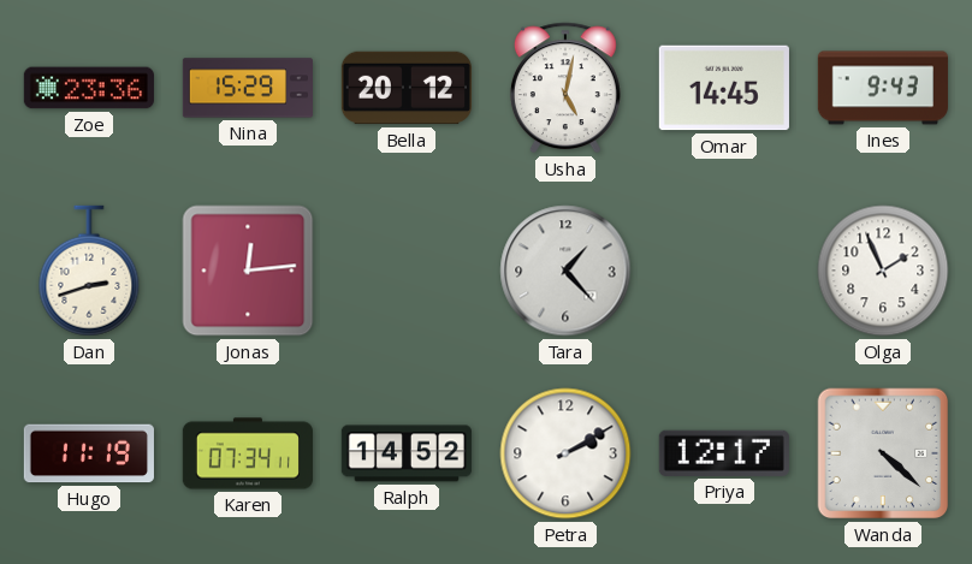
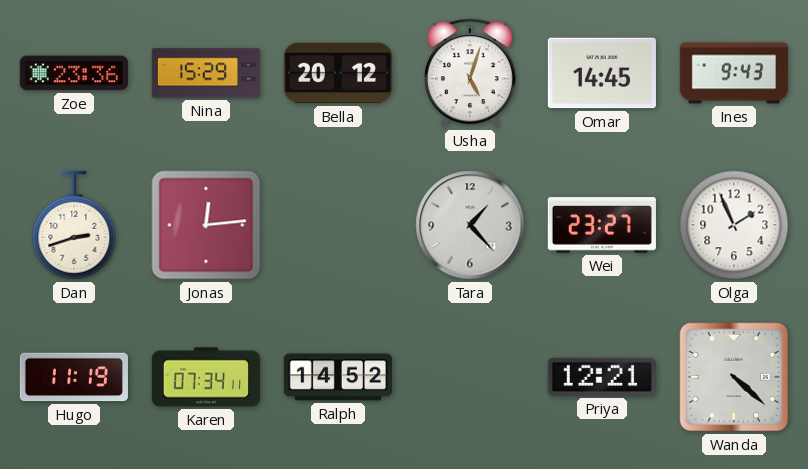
Usha: 5:02 -> 5:03
Wei: none -> 23:27
Petra: 2:10 -> none
Priya: 12:17 -> 12:21
